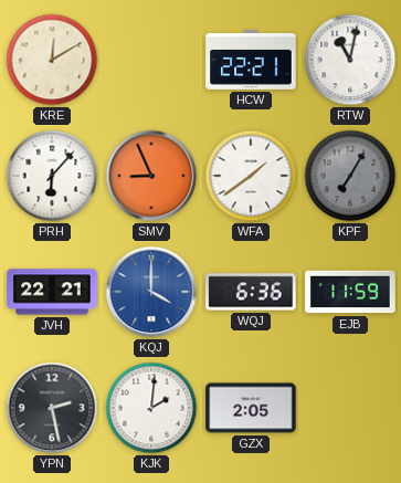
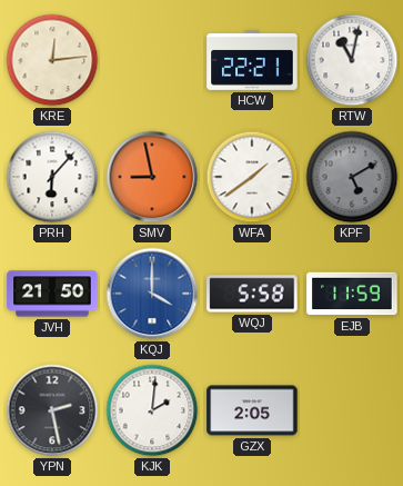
KRE: 12:10 -> 12:14
SMV: 8:56 -> 8:58
KPF: 7:05 -> 5:10
JVH: 22:21 -> 21:50
WQJ: 6:36 -> 5:58
